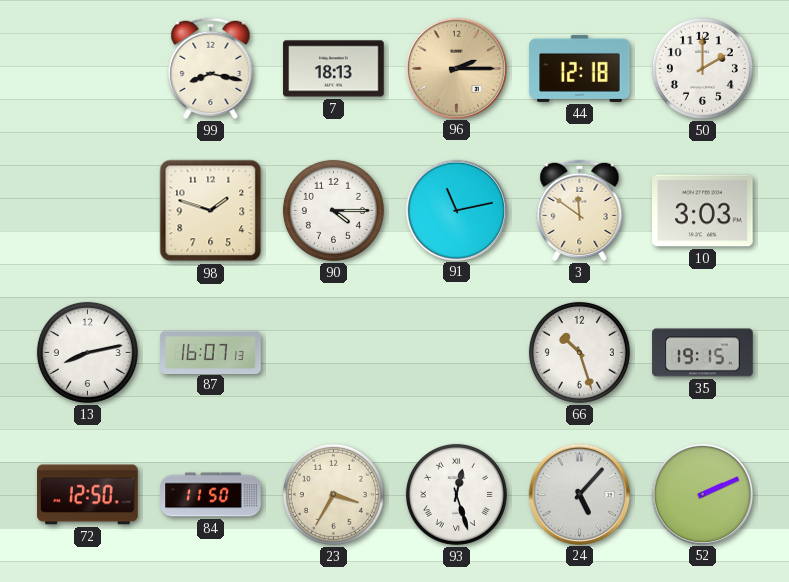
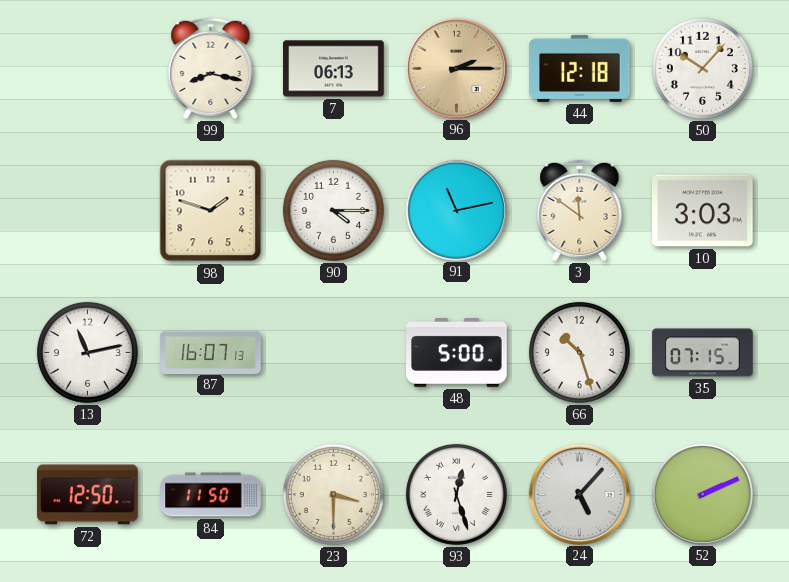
7: 18:13 -> 06:13
50: 2:00 -> 10:07
13: 8:13 -> 11:13
48: none -> 5:00
35: 19:15 -> 07:15
23: 3:35 -> 3:30
